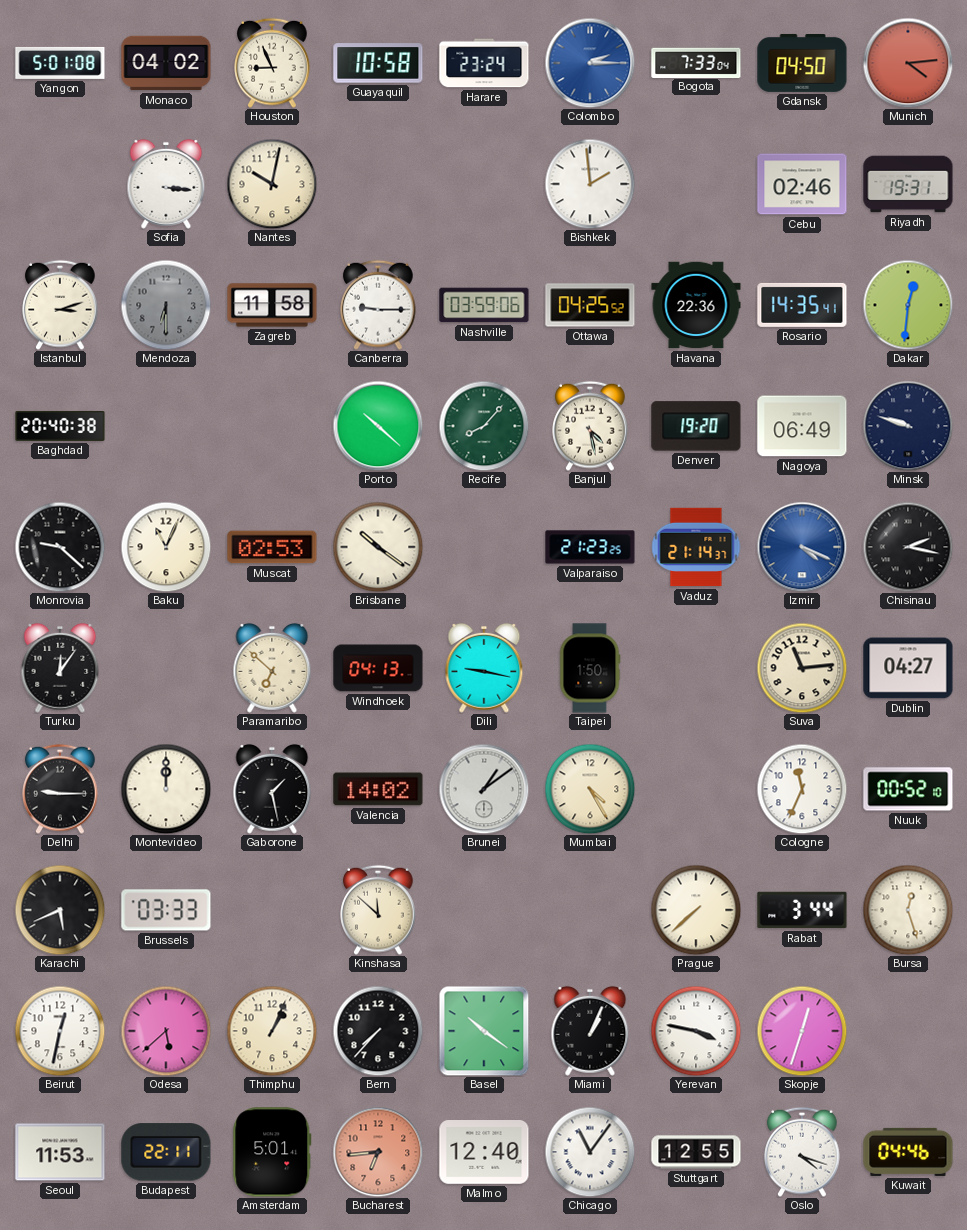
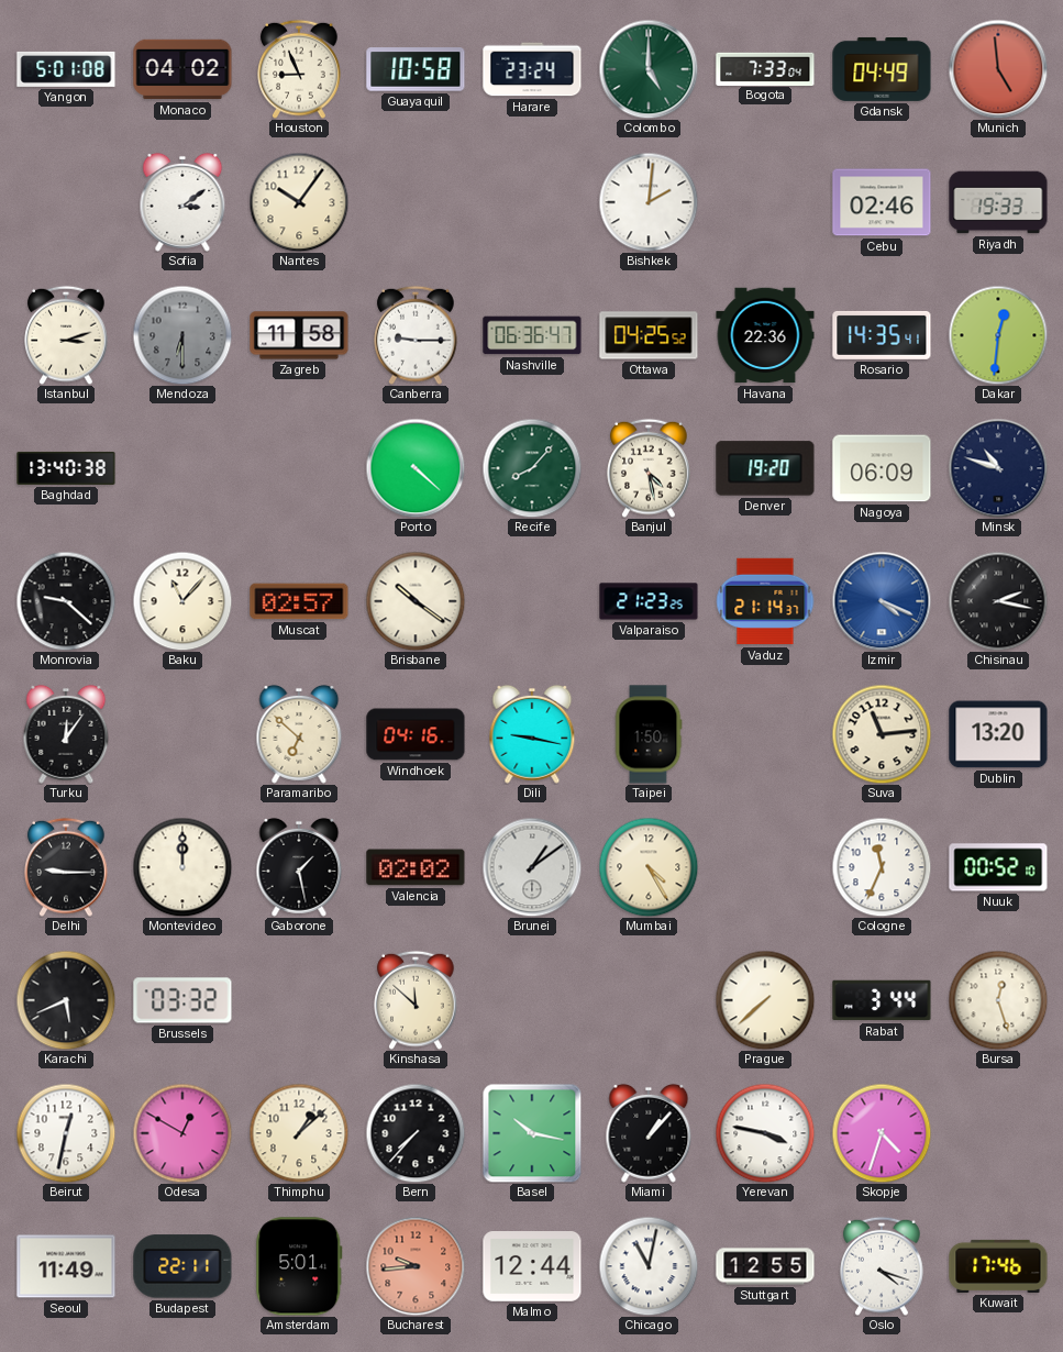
Colombo: 2:15 -> 5:00
Colombo dial: blue -> green
Gdansk: 04:50 -> 04:49
Munich: 4:14 -> 4:59
Sofia: 3:16 -> 3:09
Nantes: 10:02 -> 10:06
Bishkek: 1:59 -> 2:01
Riyadh: 19:31 -> 19:33
Nashville: 03:59 -> 06:36
Baghdad: 20:40 -> 13:40
Porto: 10:22 -> 4:22
Nagoya: 06:49 -> 06:09
Minsk: 9:48 -> 10:48
Baku: 11:04 -> 11:07
Muscat: 02:53 -> 02:57
Windhoek: 04:13 -> 04:16
Dublin: 04:27 -> 13:20
Valencia: 14:02 -> 02:02
Brussels: 03:33 -> 03:32
Odesa: 5:38 -> 12:50
Thimphu: 1:04 -> 1:08
Basel: 10:21 -> 10:17
Miami: 1:04 -> 1:07
Skopje: 12:33 -> 4:33
Seoul: 11:53 -> 11:49
Bucharest: 6:44 -> 9:44
Malmo: 12:40 -> 12:44
Chicago: 11:06 -> 11:02
Kuwait: 04:46 -> 17:46
